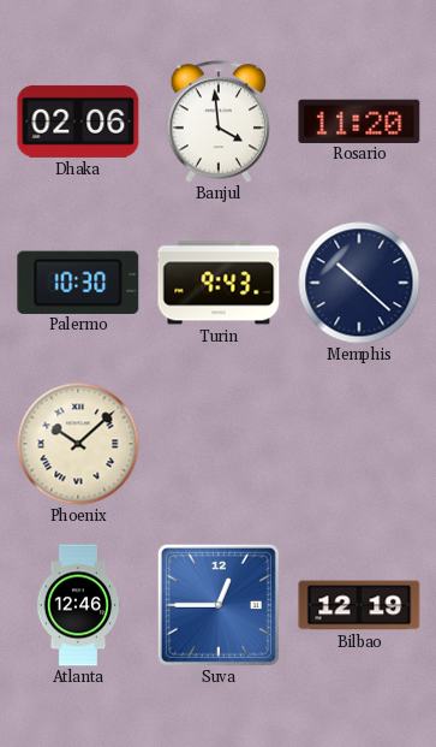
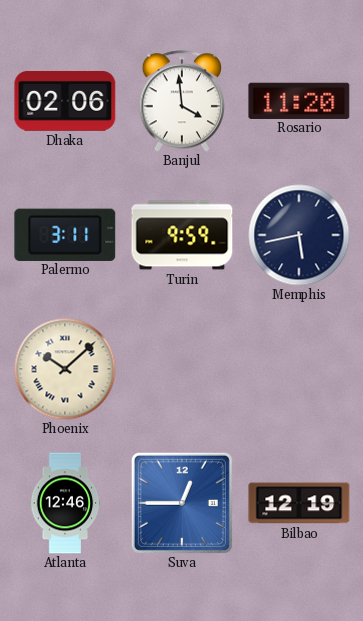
Palermo: 10:30 -> 3:11
Turin: 9:43 -> 9:59
Memphis: 10:22 -> 5:43
